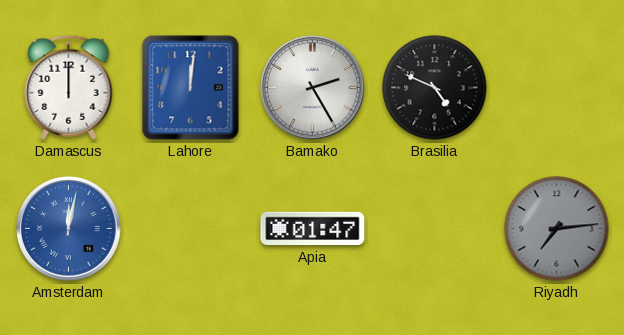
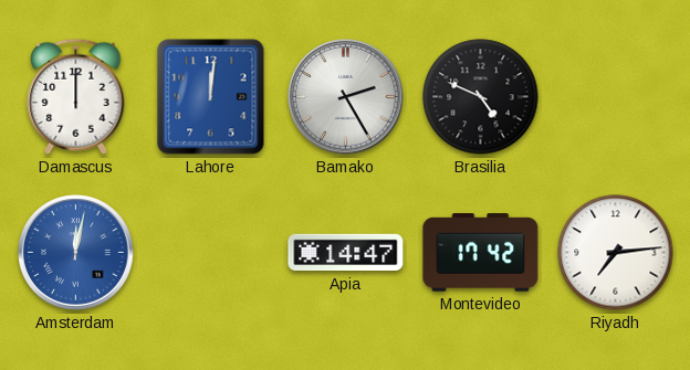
Apia: 01:47 -> 14:47
Montevideo: none -> 17:42
Riyadh dial: grey -> white
